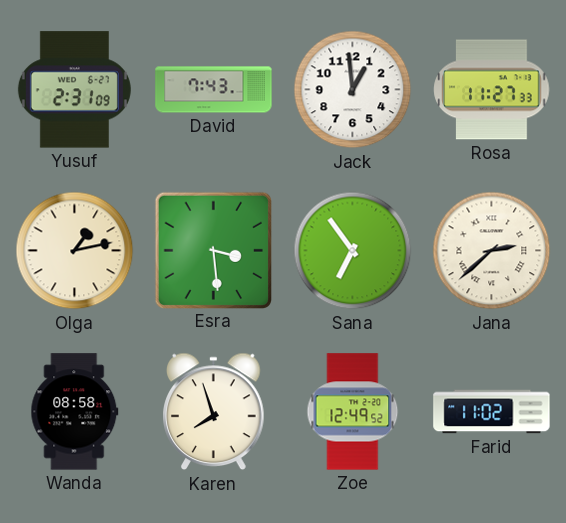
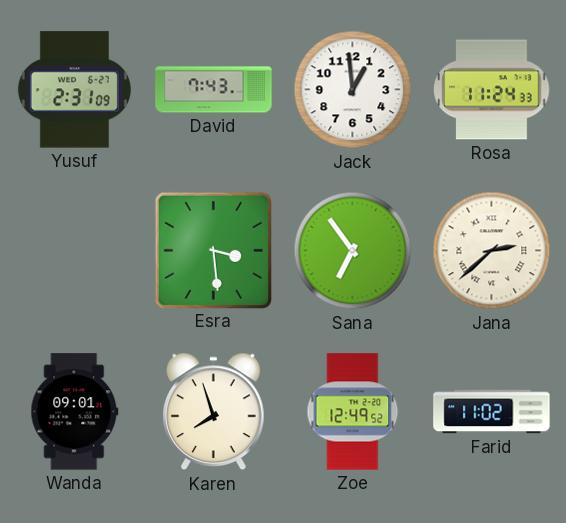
Rosa: 11:27 -> 11:24
Olga: 1:13 -> none
Wanda: 08:58 -> 09:01
